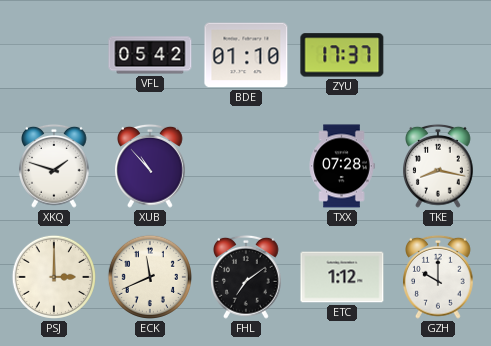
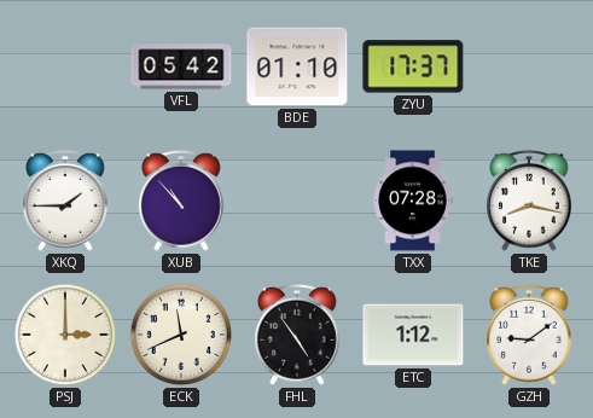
XKQ: 1:48 -> 1:45
FHL: 7:09 -> 4:54
GZH: 10:00 -> 9:09
